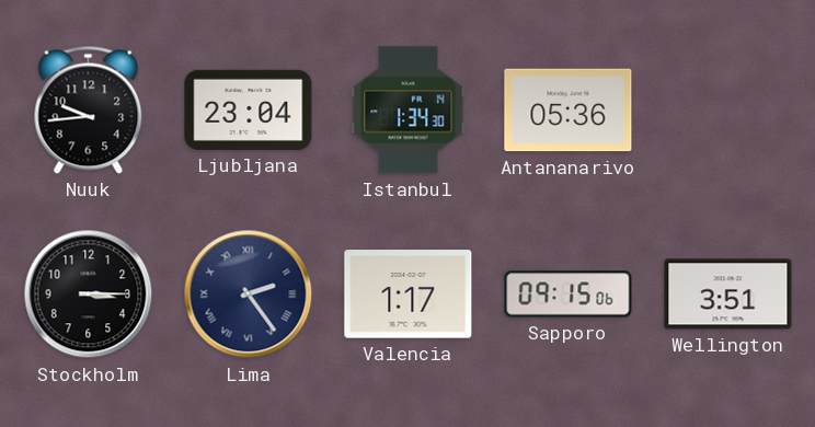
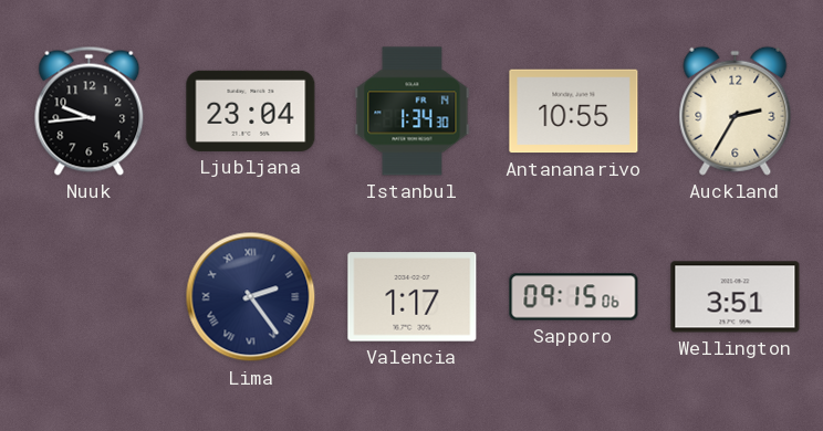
Antananarivo: 05:36 -> 10:55
Auckland: none -> 2:35
Stockholm: 3:15 -> none
